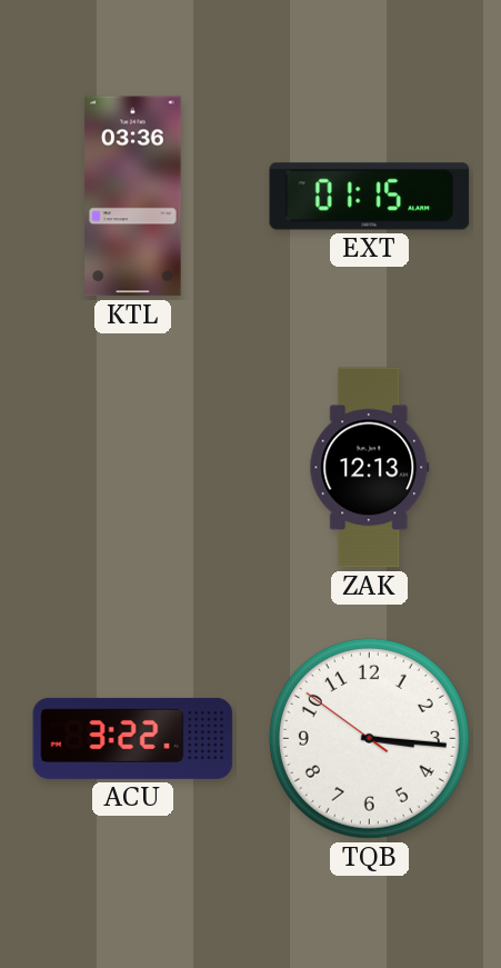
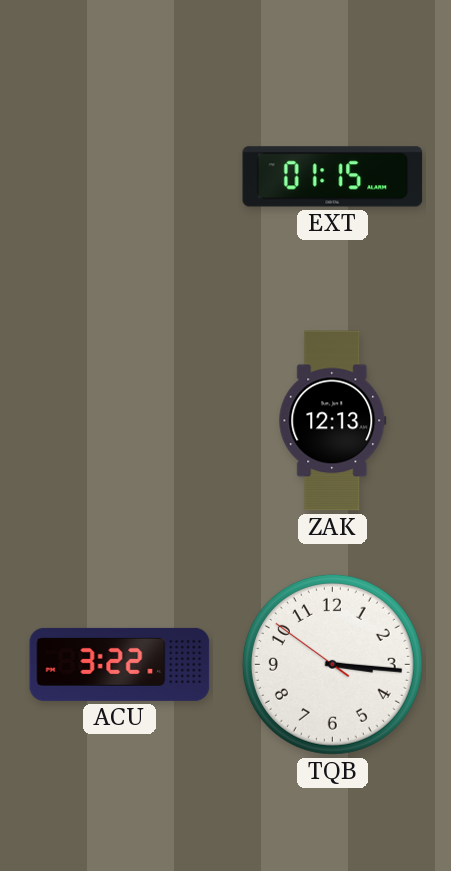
KTL: 03:36 -> none
